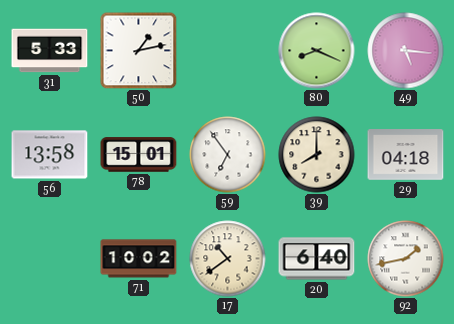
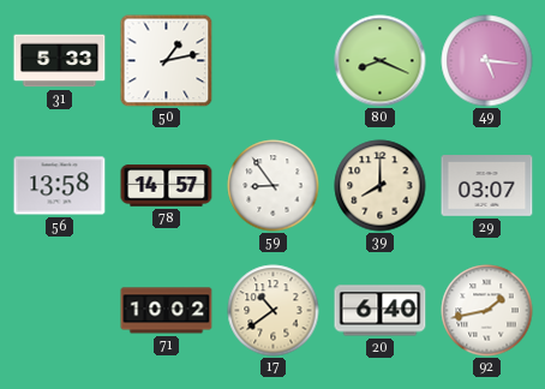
78: 15:01 -> 14:57
59: 6:54 -> 8:54
29: 04:18 -> 03:07
